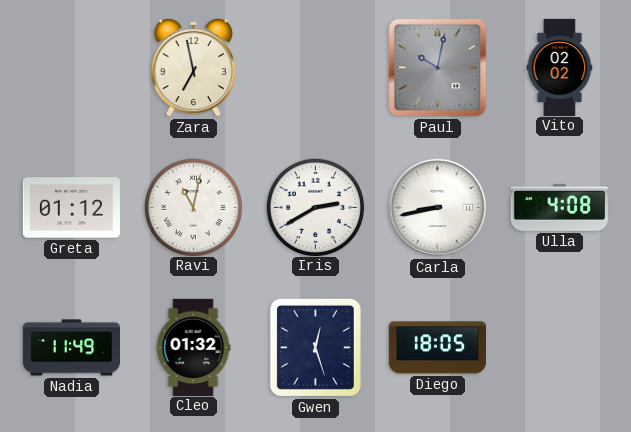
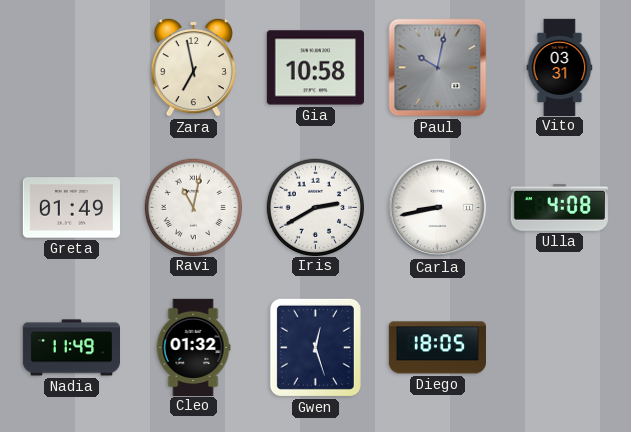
Gia: none -> 10:58
Vito: 02:02 -> 03:31
Greta: 01:12 -> 01:49
